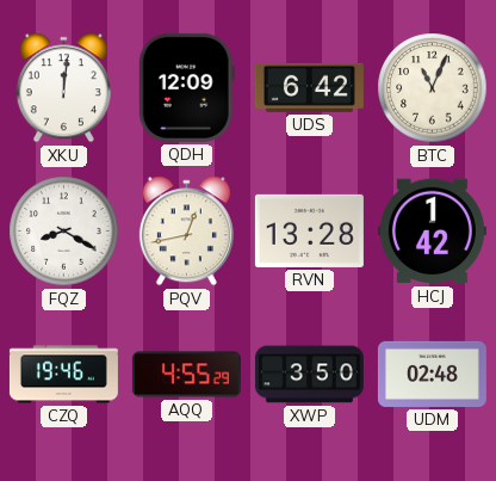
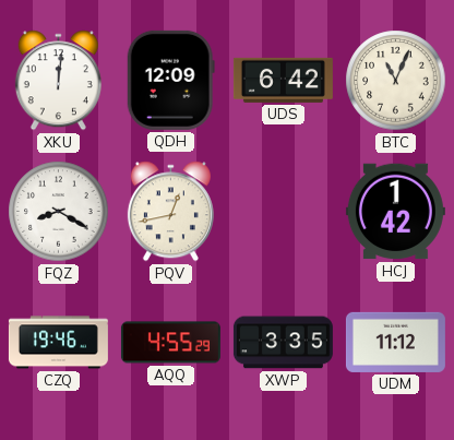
RVN: 13:28 -> none
XWP: 3:50 -> 3:35
UDM: 02:48 -> 11:12
